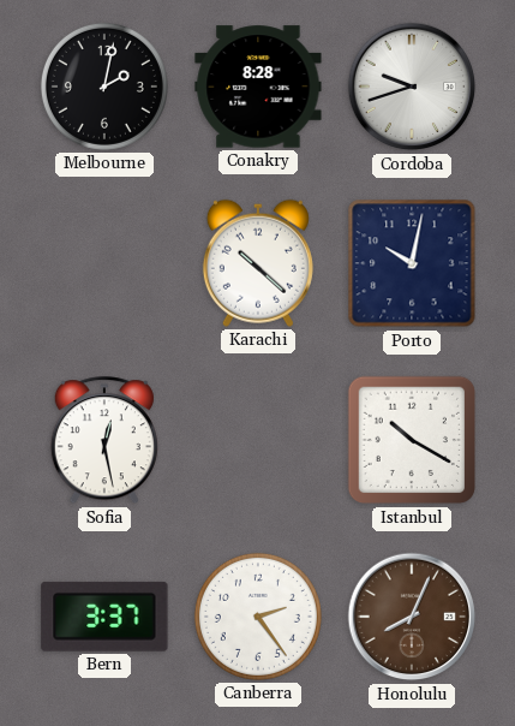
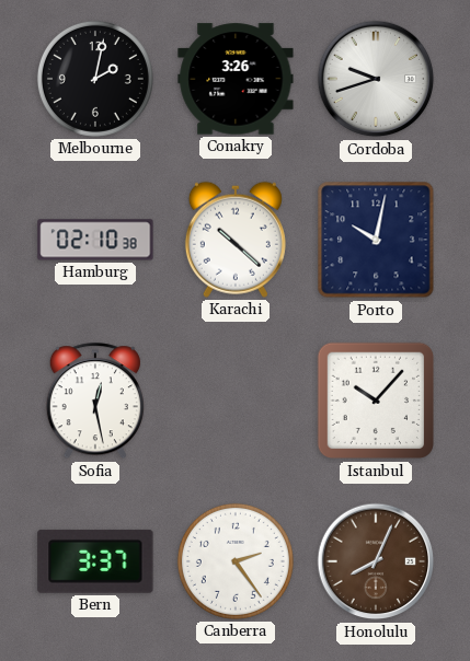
Conakry: 8:28 -> 3:26
Hamburg: none -> 02:10
Istanbul: 10:20 -> 10:07
